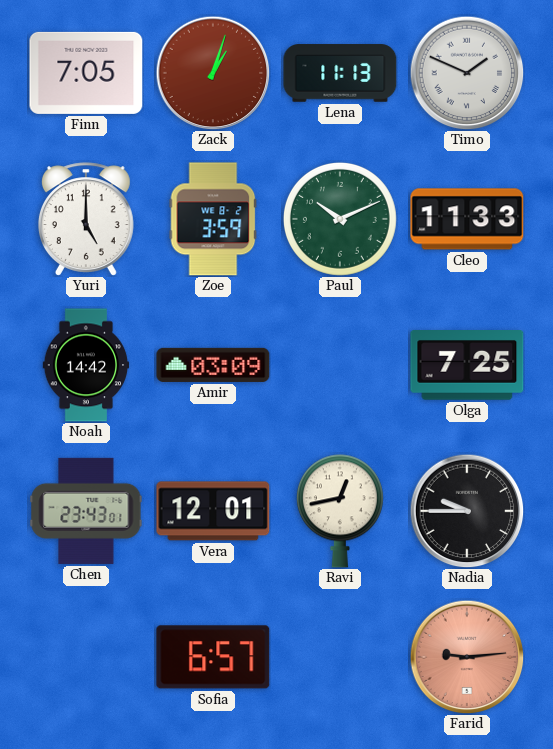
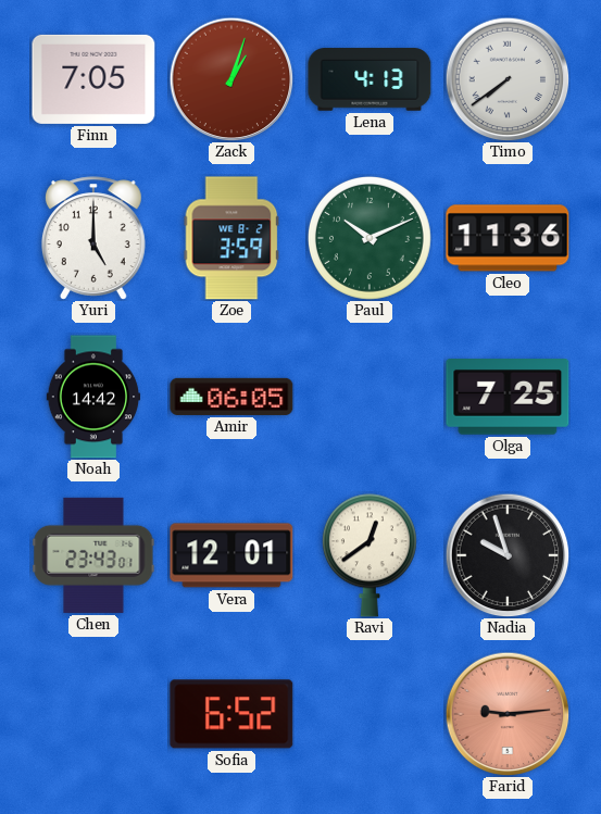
Lena: 11:13 -> 4:13
Timo: 1:49 -> 7:39
Cleo: 11:33 -> 11:36
Amir: 03:09 -> 06:05
Ravi: 12:43 -> 12:39
Nadia: 9:45 -> 9:57
Sofia: 6:57 -> 6:52
